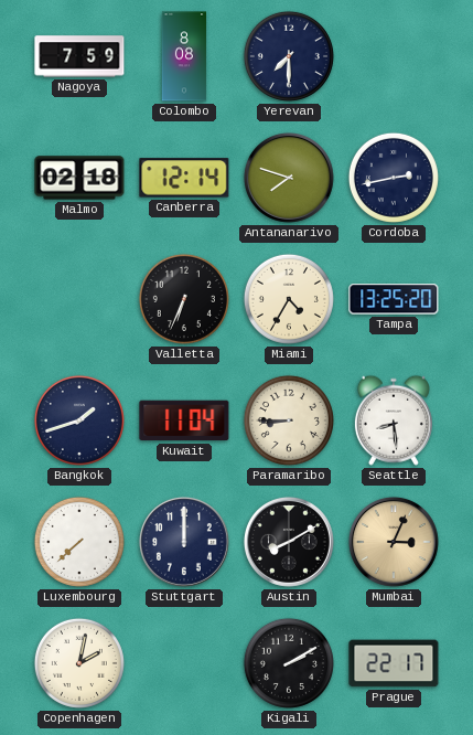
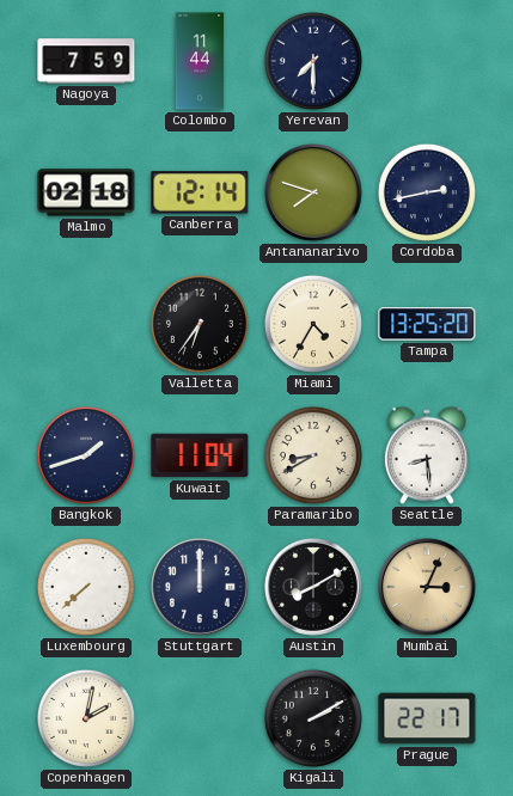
Colombo: 8:08 -> 11:44
Valletta: 6:34 -> 6:36
Paramaribo: 8:45 -> 8:40
